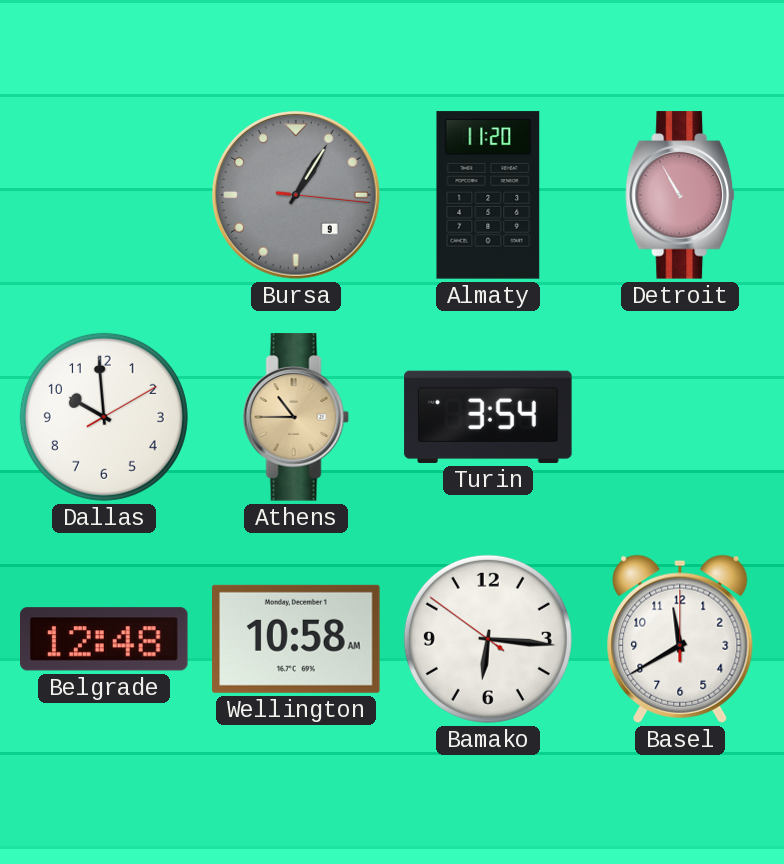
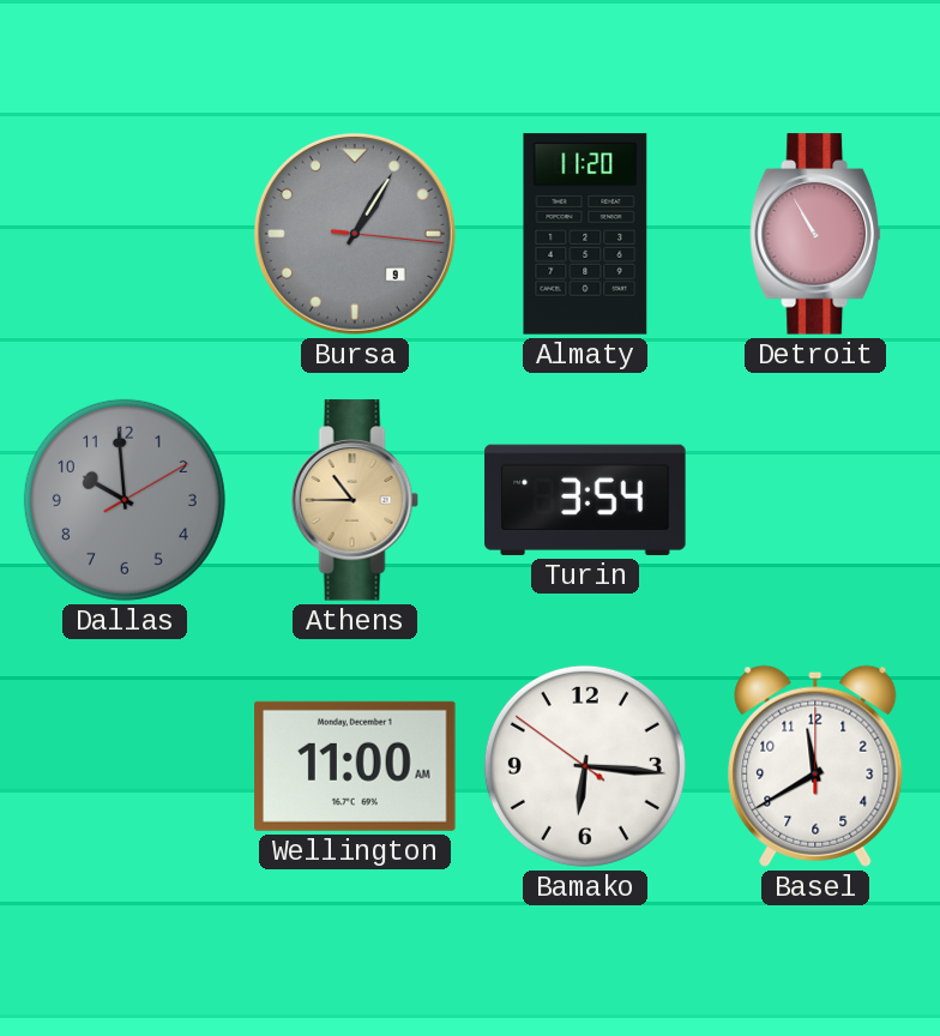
Dallas dial: white -> grey
Belgrade: 12:48 -> none
Wellington: 10:58 -> 11:00
